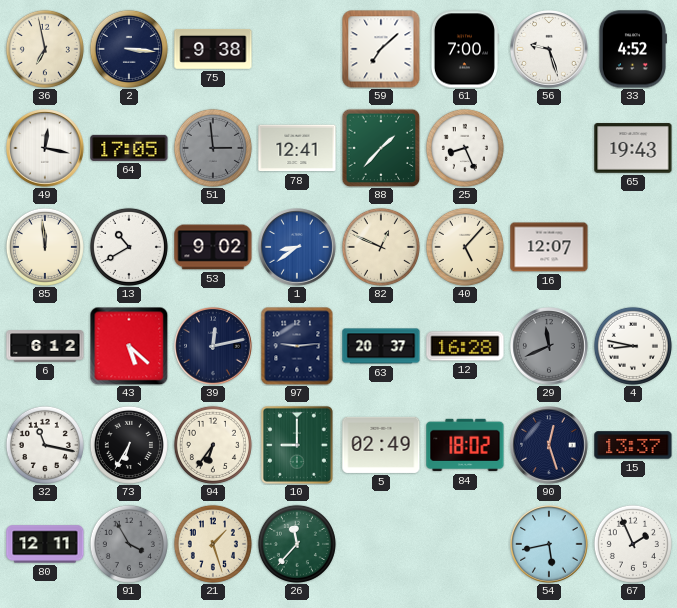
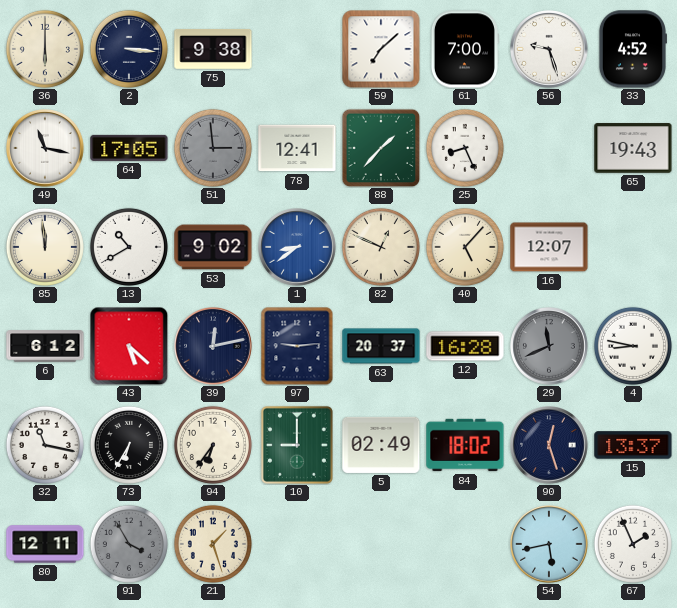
36: 6:58 -> 6:00
49: 12:17 -> 11:17
26: 11:37 -> none
